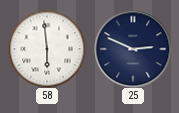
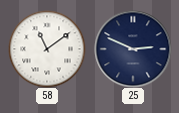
58: 5:59 -> 11:09
